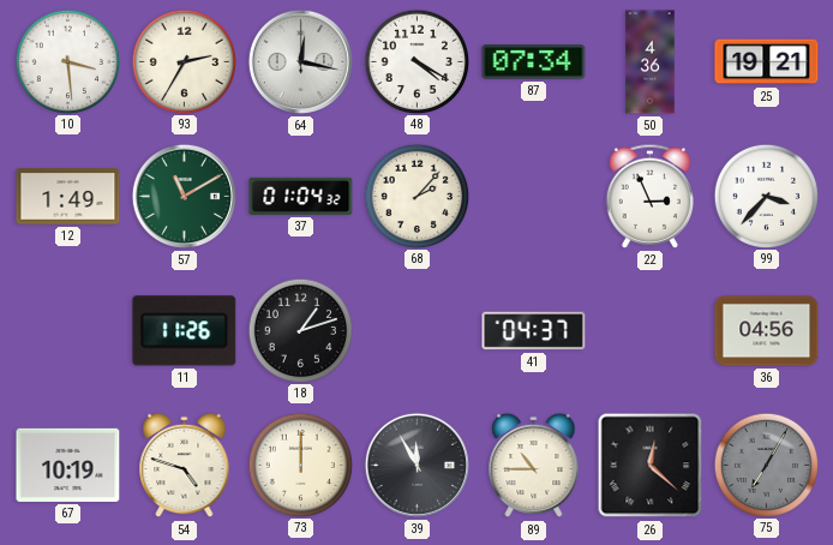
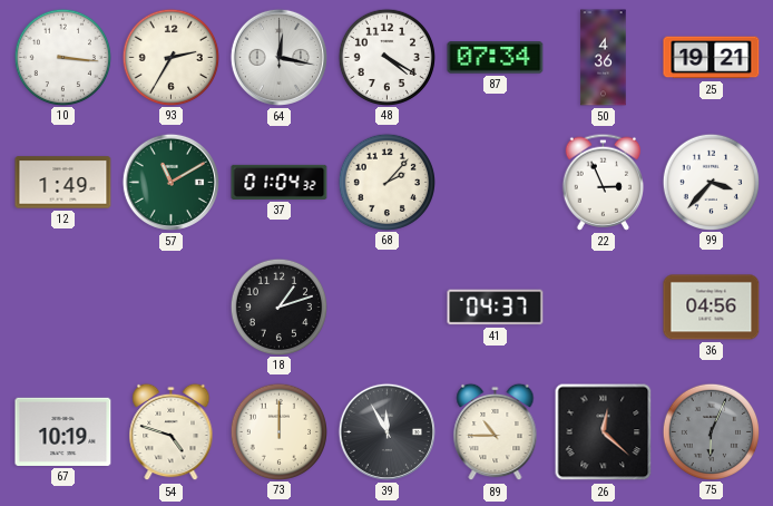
10: 3:29 -> 3:16
11: 11:26 -> none
75: 7:05 -> 6:04
